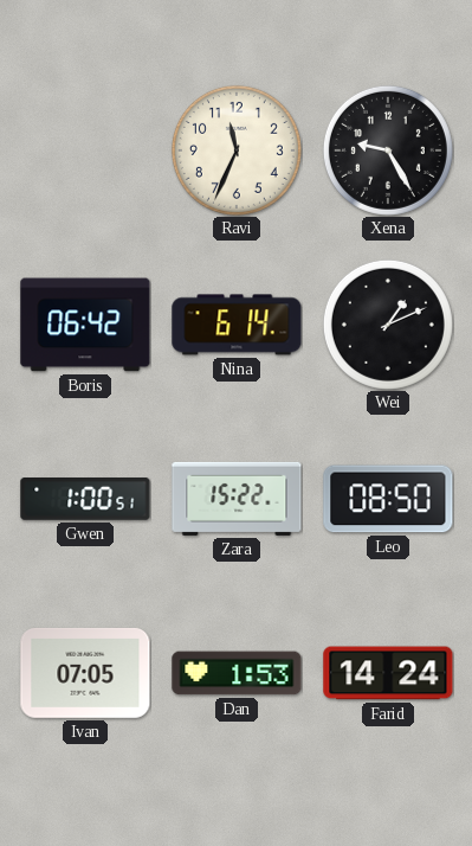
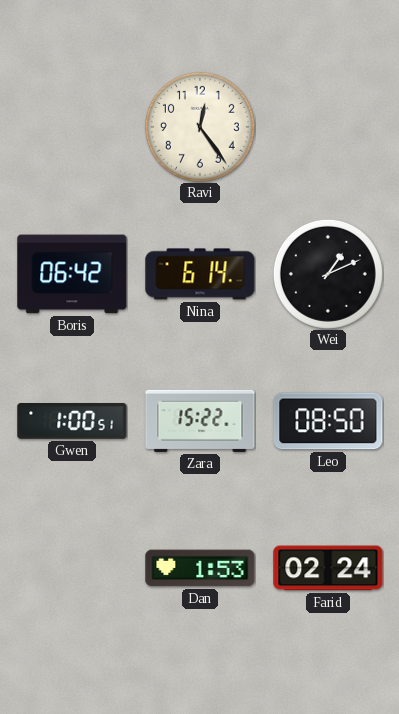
Ravi: 11:34 -> 12:24
Xena: 9:25 -> none
Ivan: 07:05 -> none
Farid: 14:24 -> 02:24
